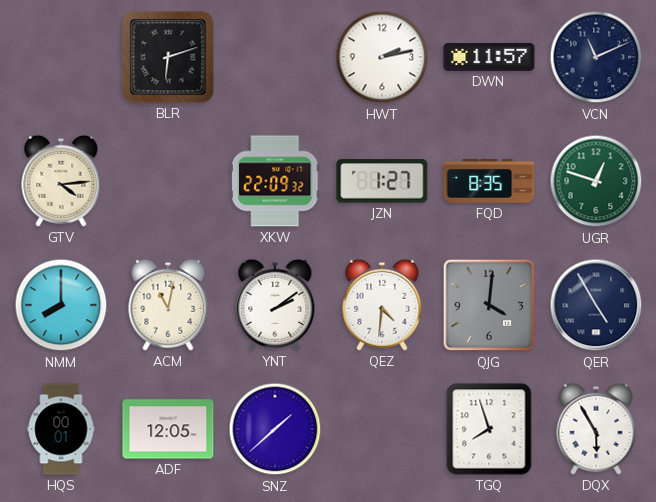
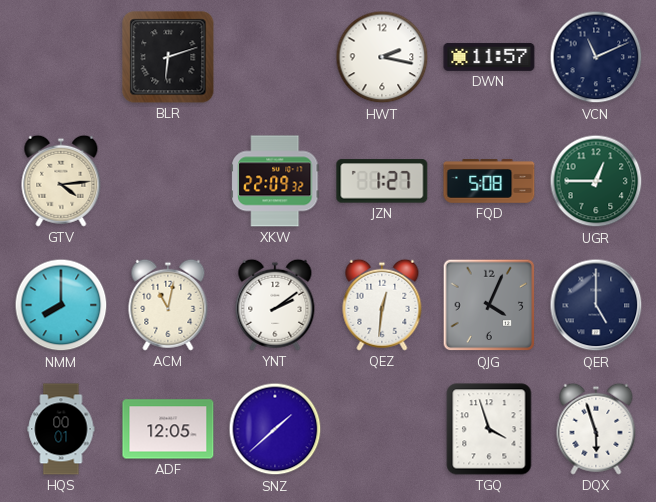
HWT: 2:13 -> 2:17
FQD: 8:35 -> 5:08
UGR: 12:48 -> 12:45
QEZ: 4:31 -> 12:31
QJG: 4:01 -> 4:04
QER: 4:55 -> 5:00
TGQ: 7:57 -> 3:57
DQX: 5:55 -> 5:57
